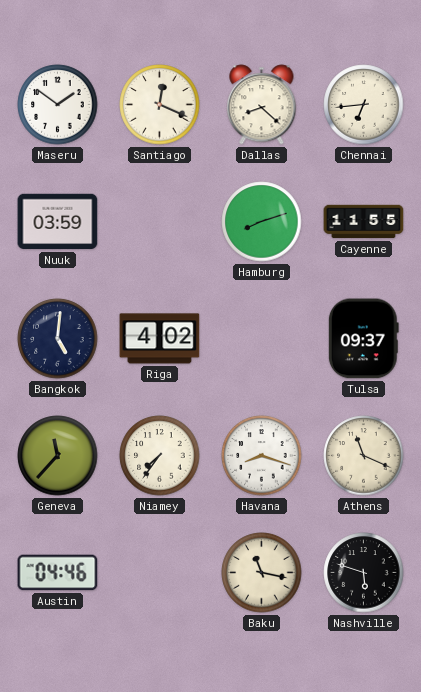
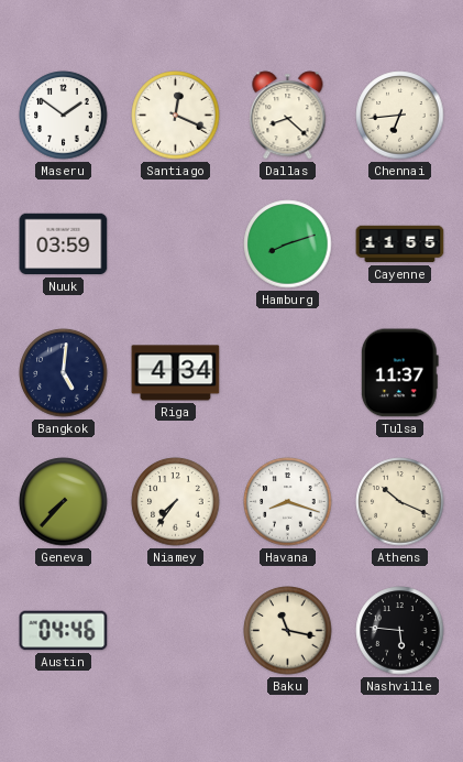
Riga: 4:02 -> 4:34
Tulsa: 09:37 -> 11:37
Geneva: 11:37 -> 7:37
Athens: 11:19 -> 10:19
Nashville: 5:48 -> 5:46
